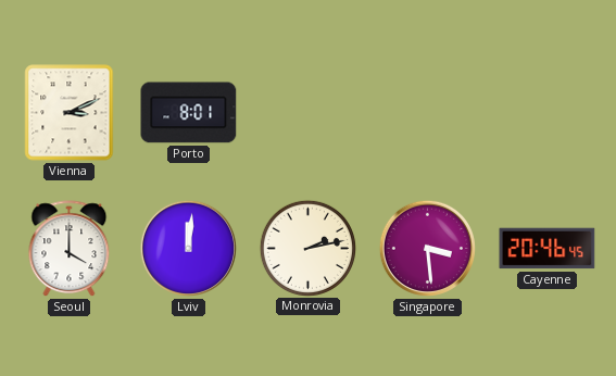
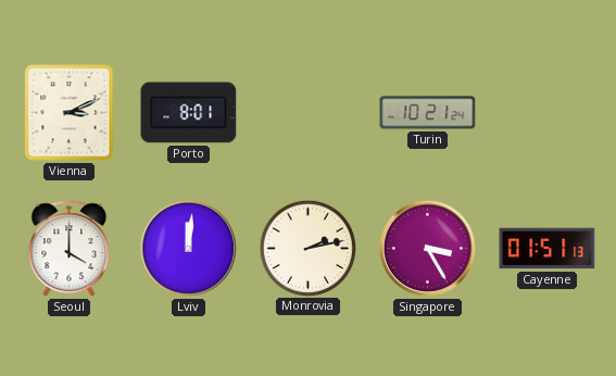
Turin: none -> 10:21
Singapore: 3:29 -> 3:25
Cayenne: 20:46 -> 01:51
